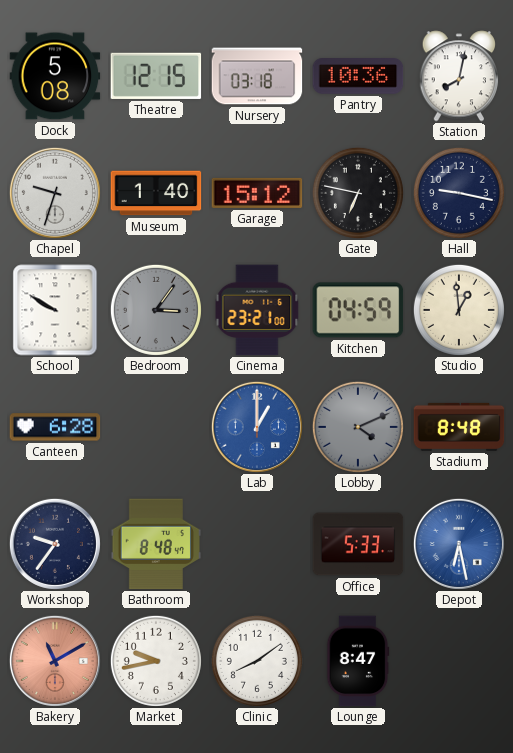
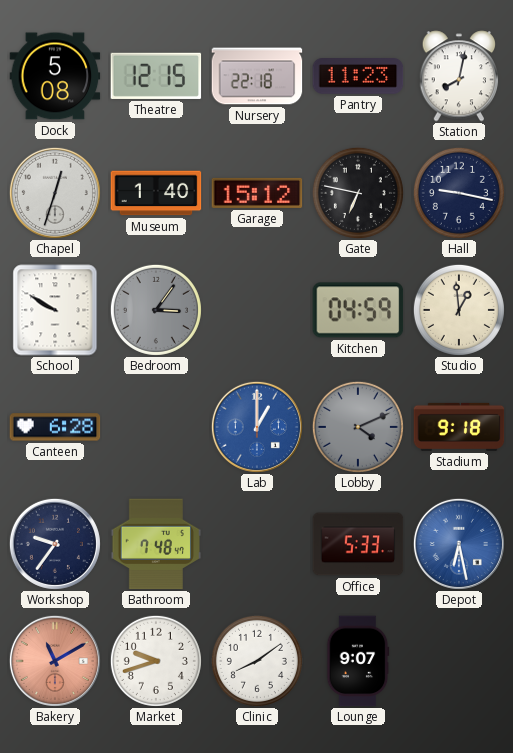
Nursery: 03:18 -> 22:18
Pantry: 10:36 -> 11:23
Chapel: 9:33 -> 12:33
Cinema: 23:21 -> none
Stadium: 8:48 -> 9:18
Bathroom: 8:48 -> 7:48
Market: 9:43 -> 9:42
Lounge: 8:47 -> 9:07
